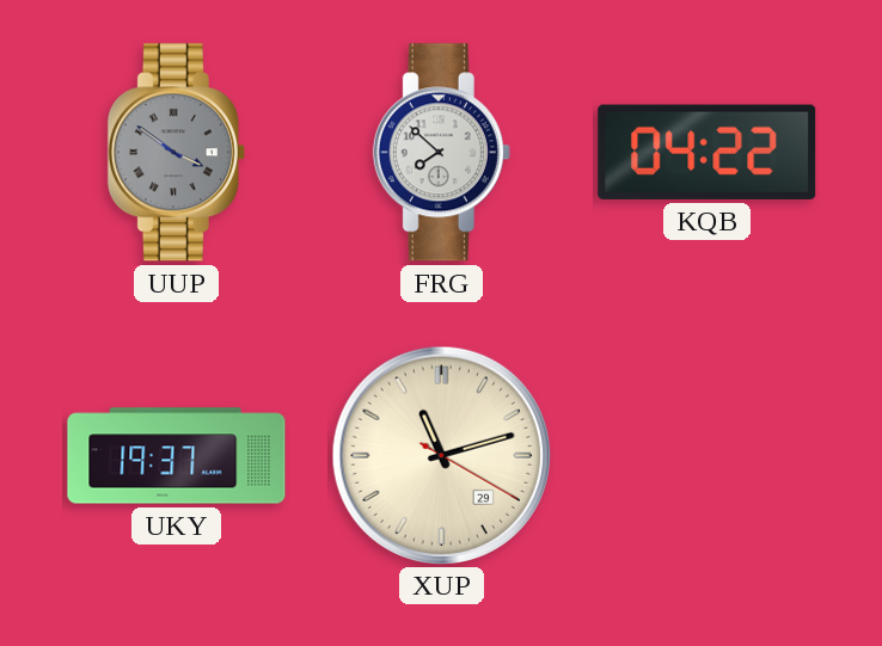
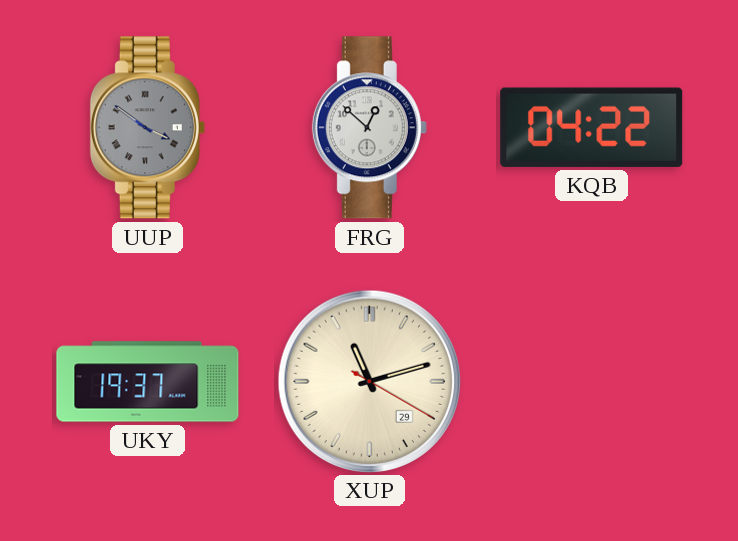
FRG: 7:52 -> 12:52
